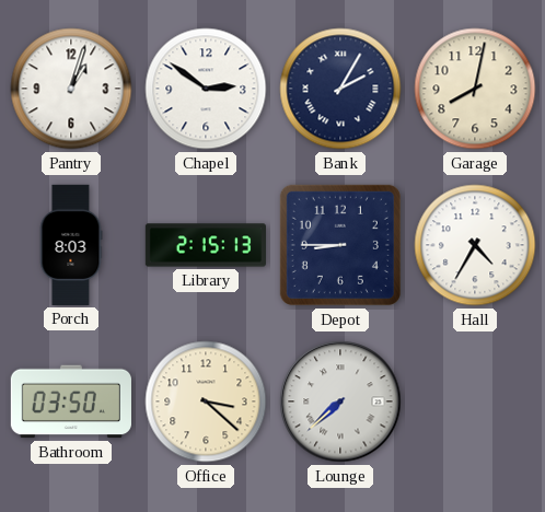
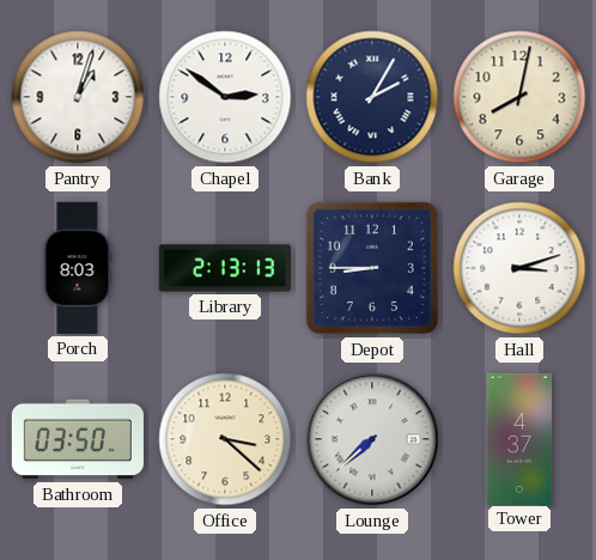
Library: 2:15 -> 2:13
Hall: 4:35 -> 3:12
Tower: none -> 4:37
